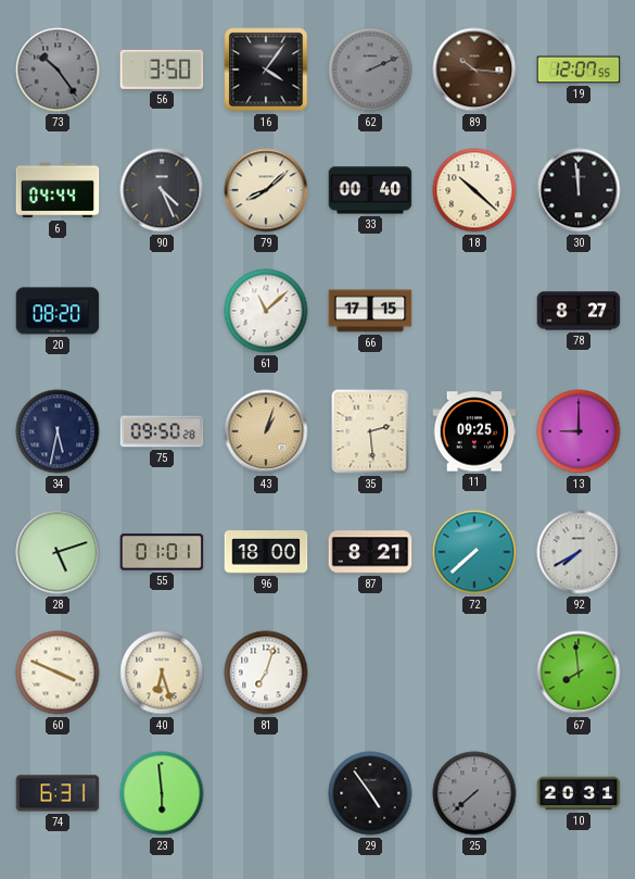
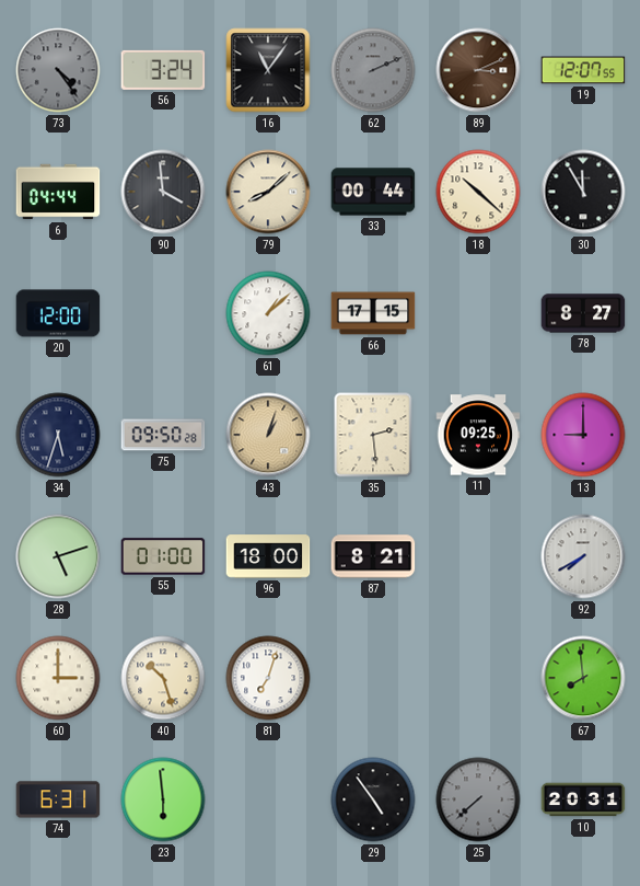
73: 10:24 -> 4:24
56: 3:50 -> 3:24
16: 4:06 -> 11:06
89: 10:16 -> 3:11
90: 4:26 -> 3:59
33: 00:40 -> 00:44
30: 11:59 -> 11:55
20: 08:20 -> 12:00
61: 11:08 -> 1:08
34: 5:32 -> 5:33
55: 01:01 -> 01:00
72: 7:38 -> none
60: 3:49 -> 3:00
40: 6:27 -> 10:27
